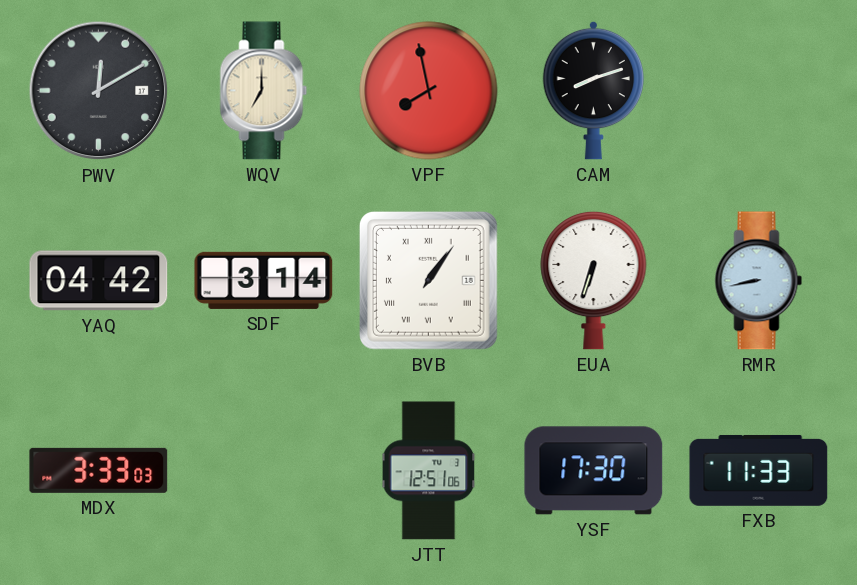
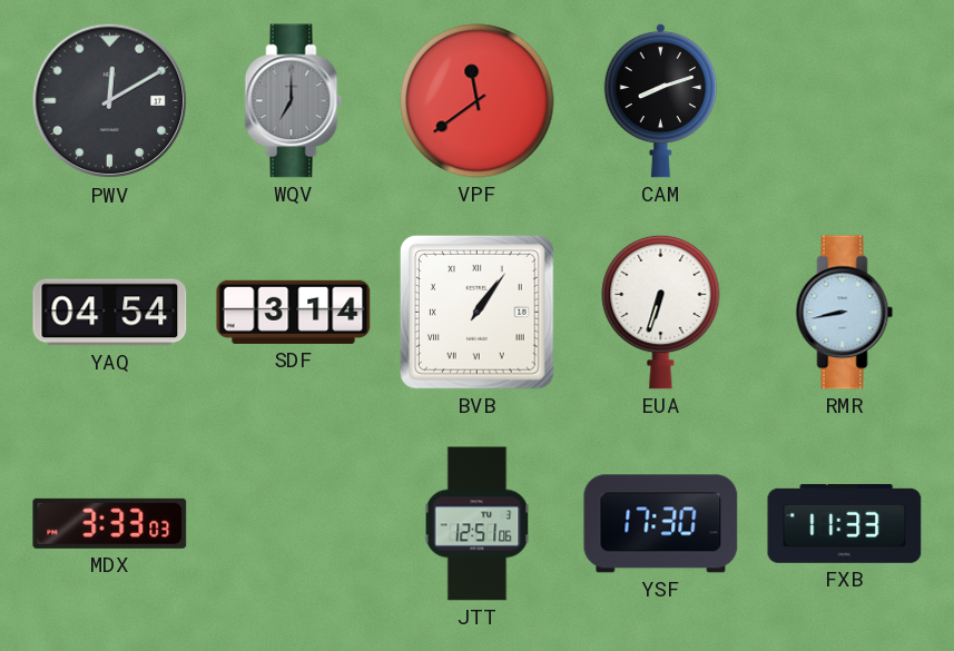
WQV dial: cream -> grey
VPF: 7:58 -> 11:39
YAQ: 04:42 -> 04:54
